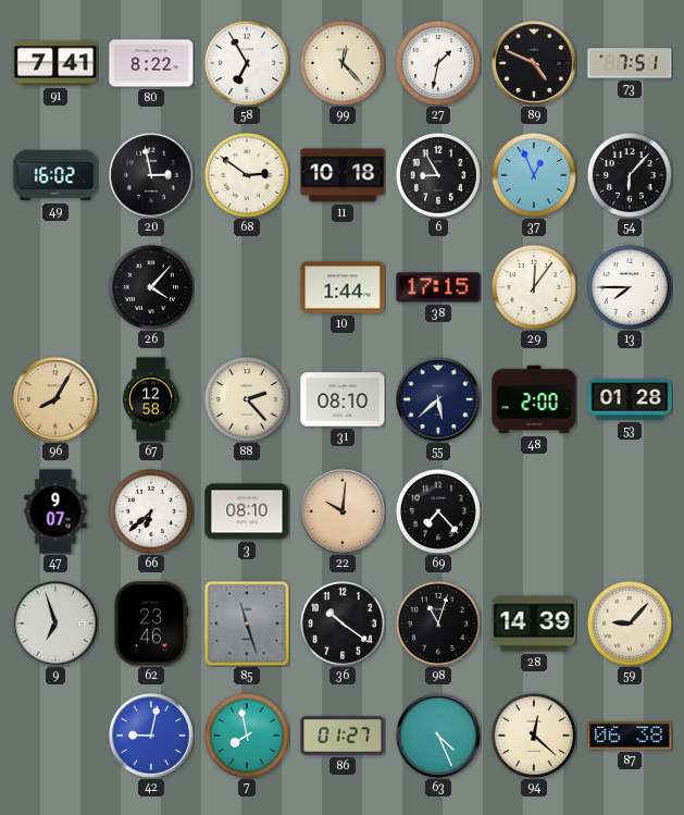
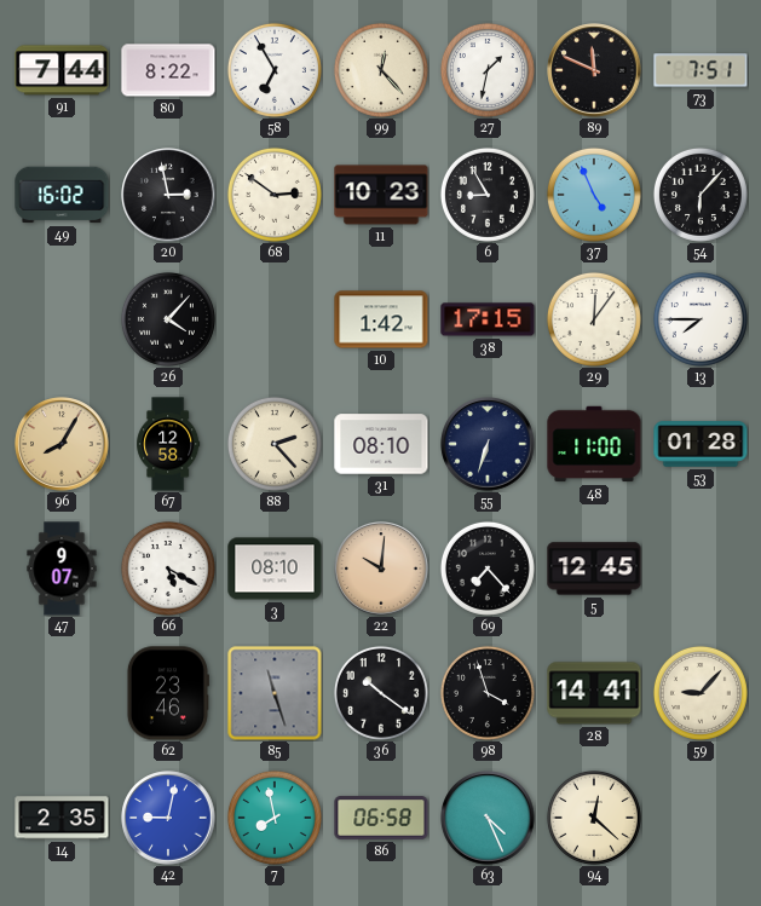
91: 7:41 -> 7:44
89: 4:49 -> 11:49
11: 10:18 -> 10:23
37: 12:56 -> 4:56
10: 1:44 -> 1:42
55: 5:38 -> 6:33
48: 2:00 -> 11:00
66: 6:38 -> 5:20
5: none -> 12:45
9: 6:57 -> none
98: 11:03 -> 3:57
28: 14:39 -> 14:41
14: none -> 2:35
86: 01:27 -> 06:58
87: 06:38 -> none
